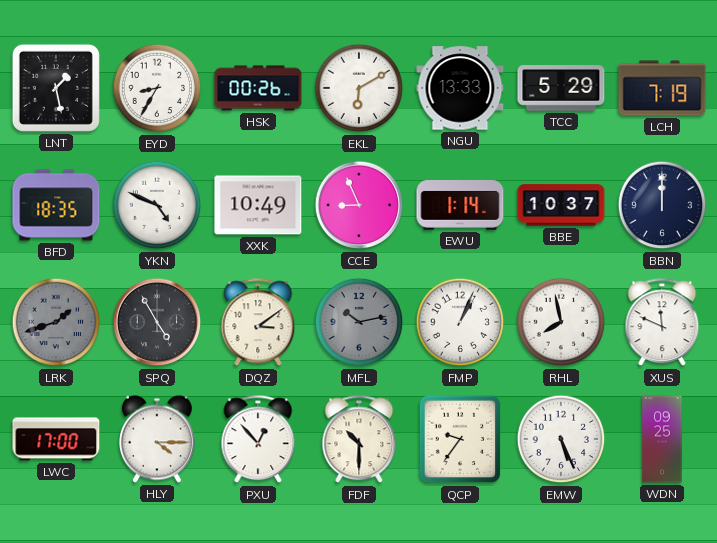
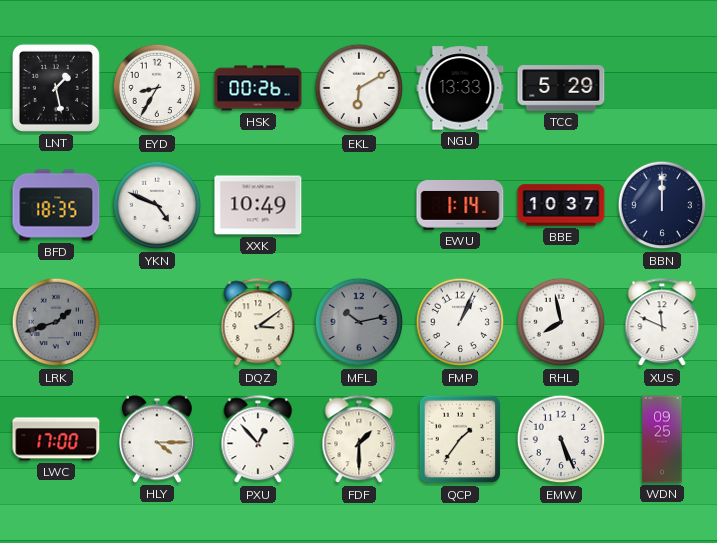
LCH: 7:19 -> none
CCE: 8:56 -> none
SPQ: 4:55 -> none
FDF: 10:30 -> 1:30
QCP: 9:36 -> 1:36
